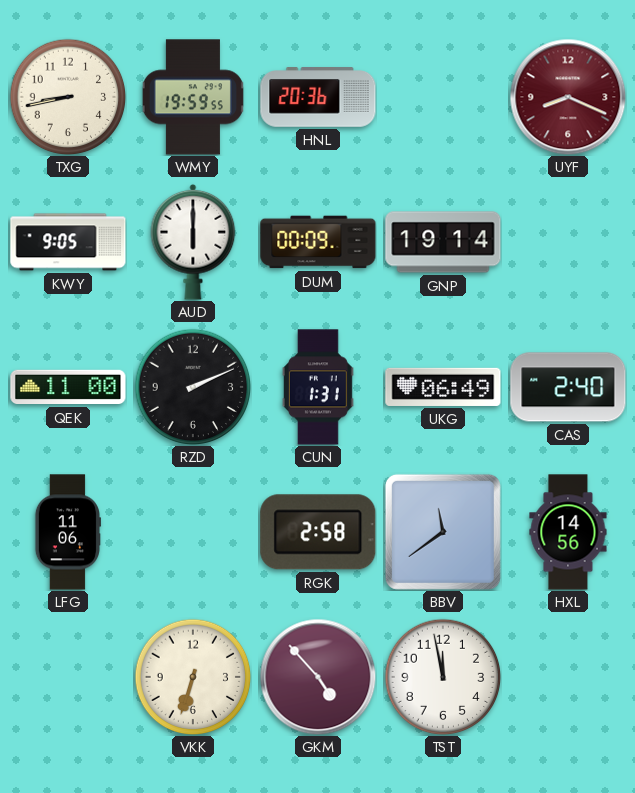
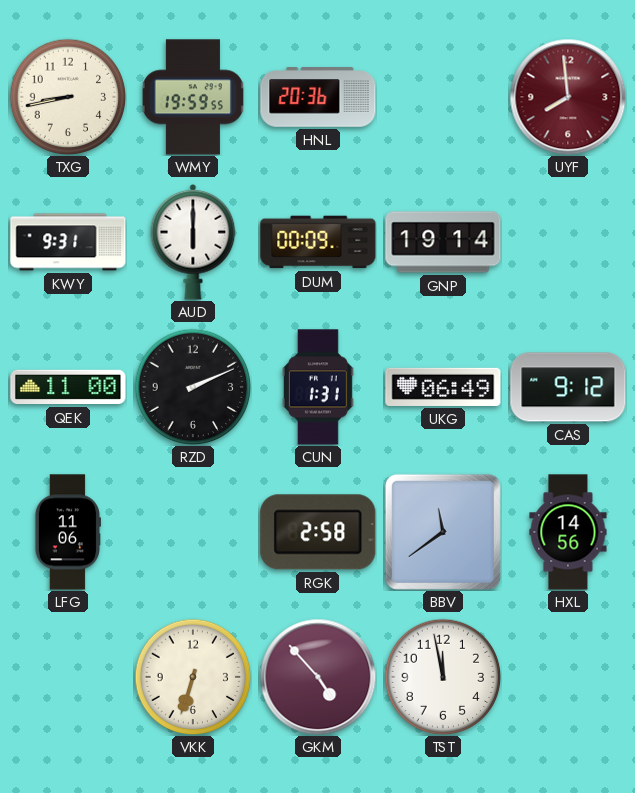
UYF: 8:19 -> 7:59
KWY: 9:05 -> 9:31
CAS: 2:40 -> 9:12
